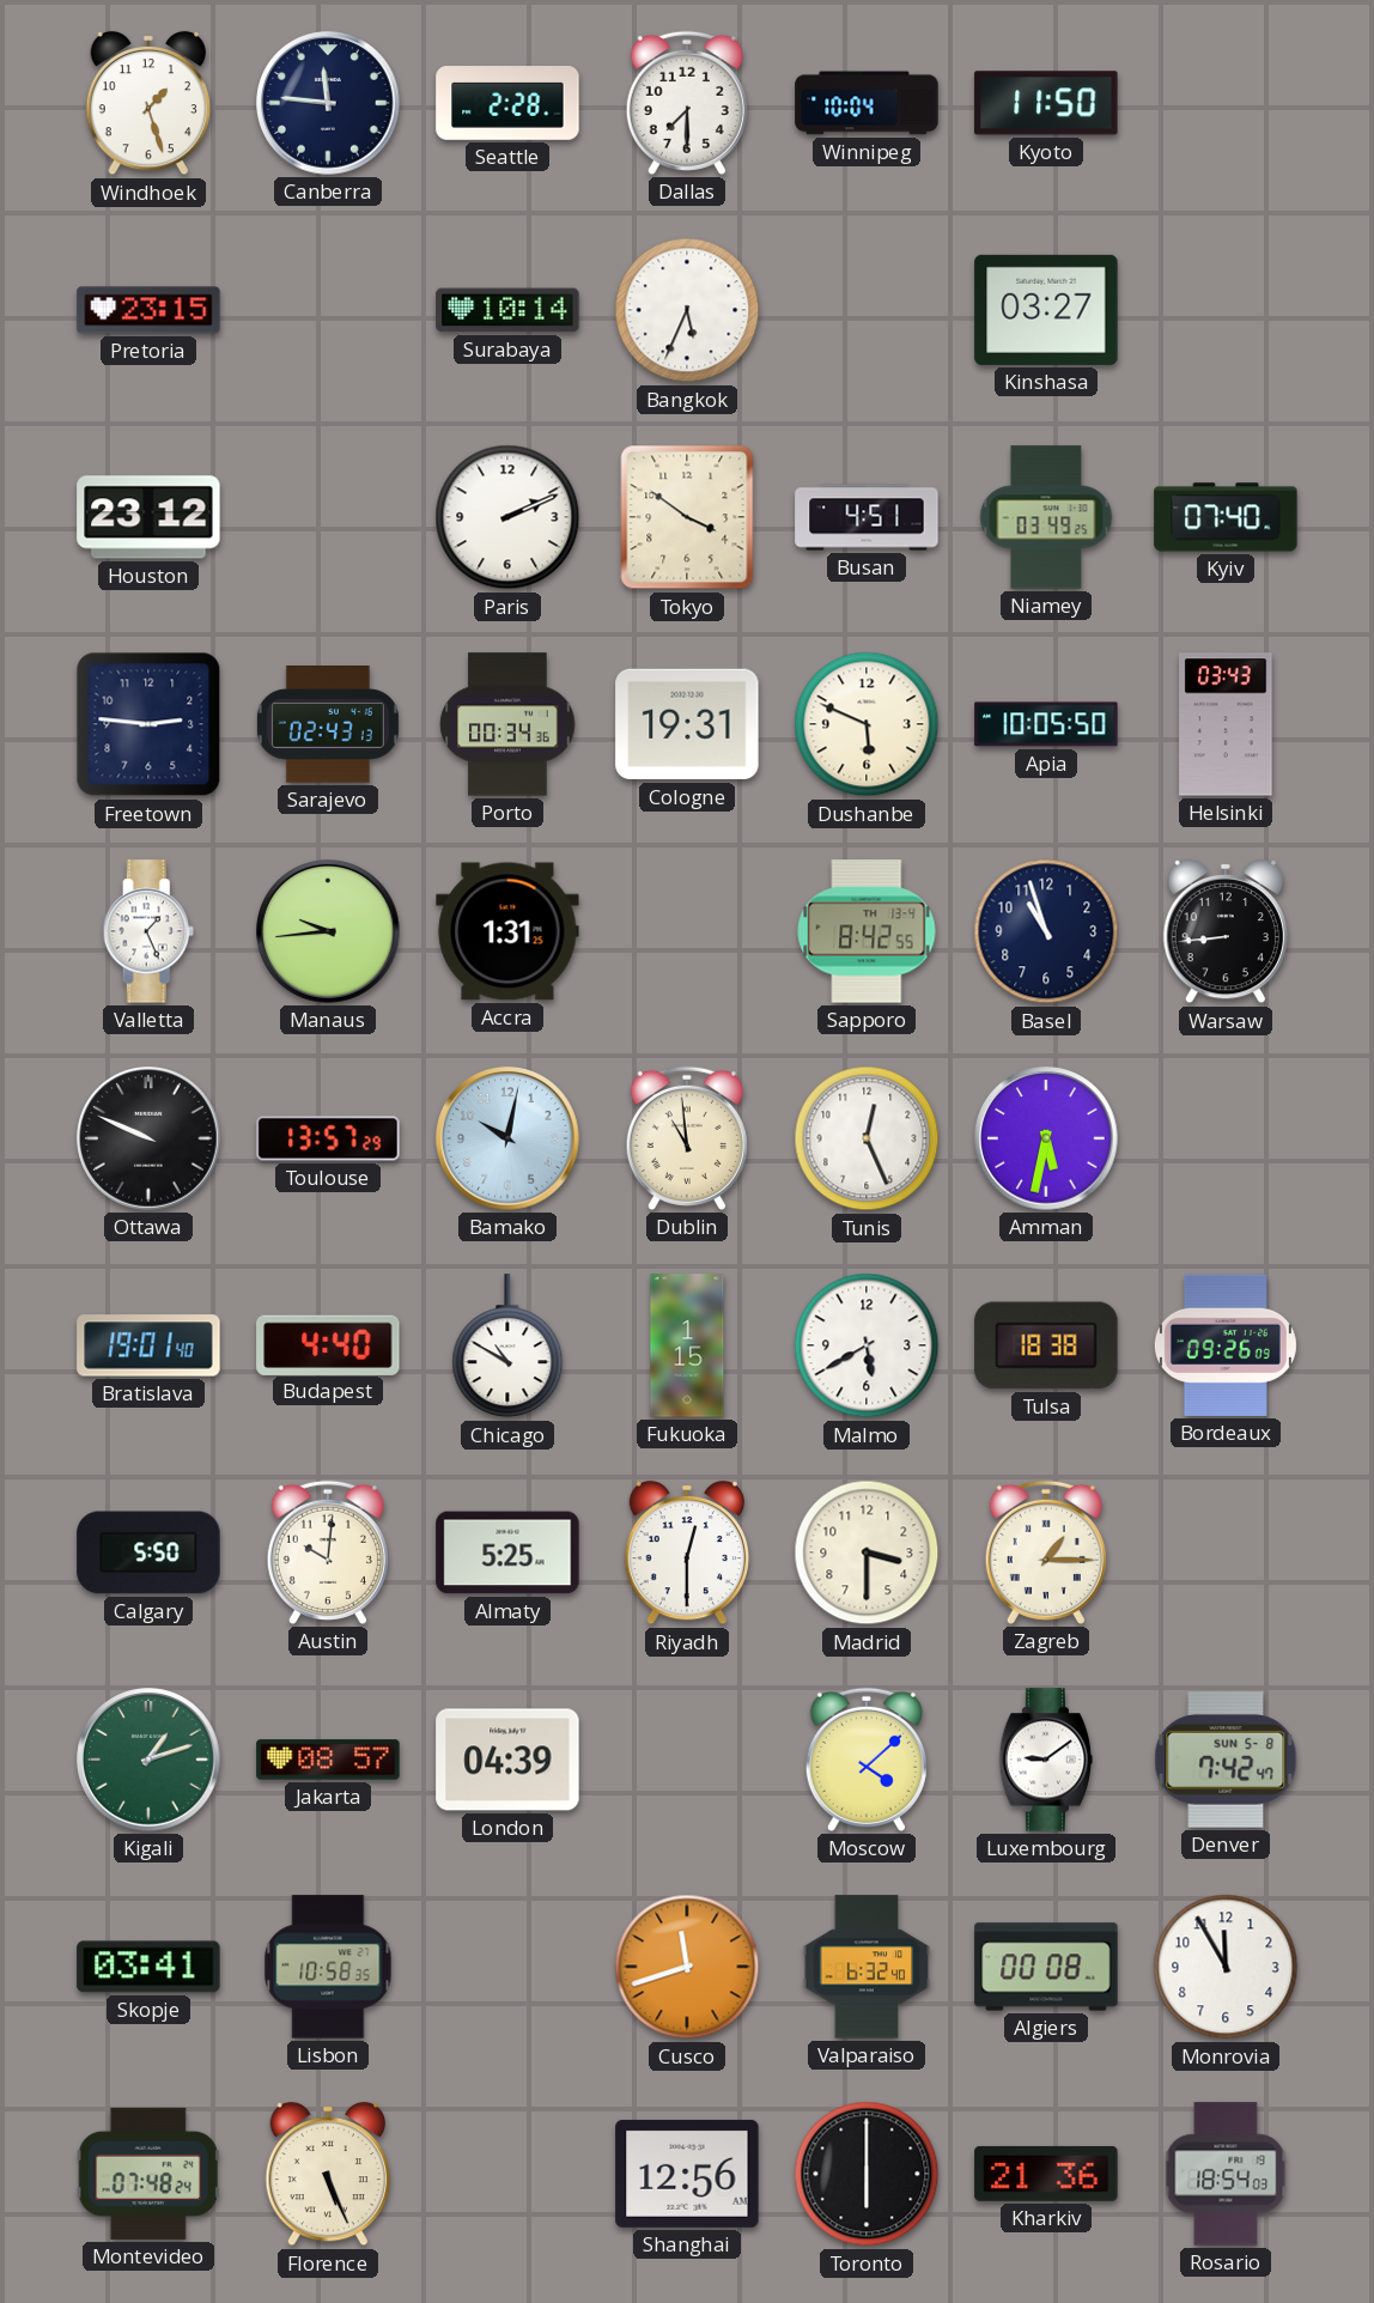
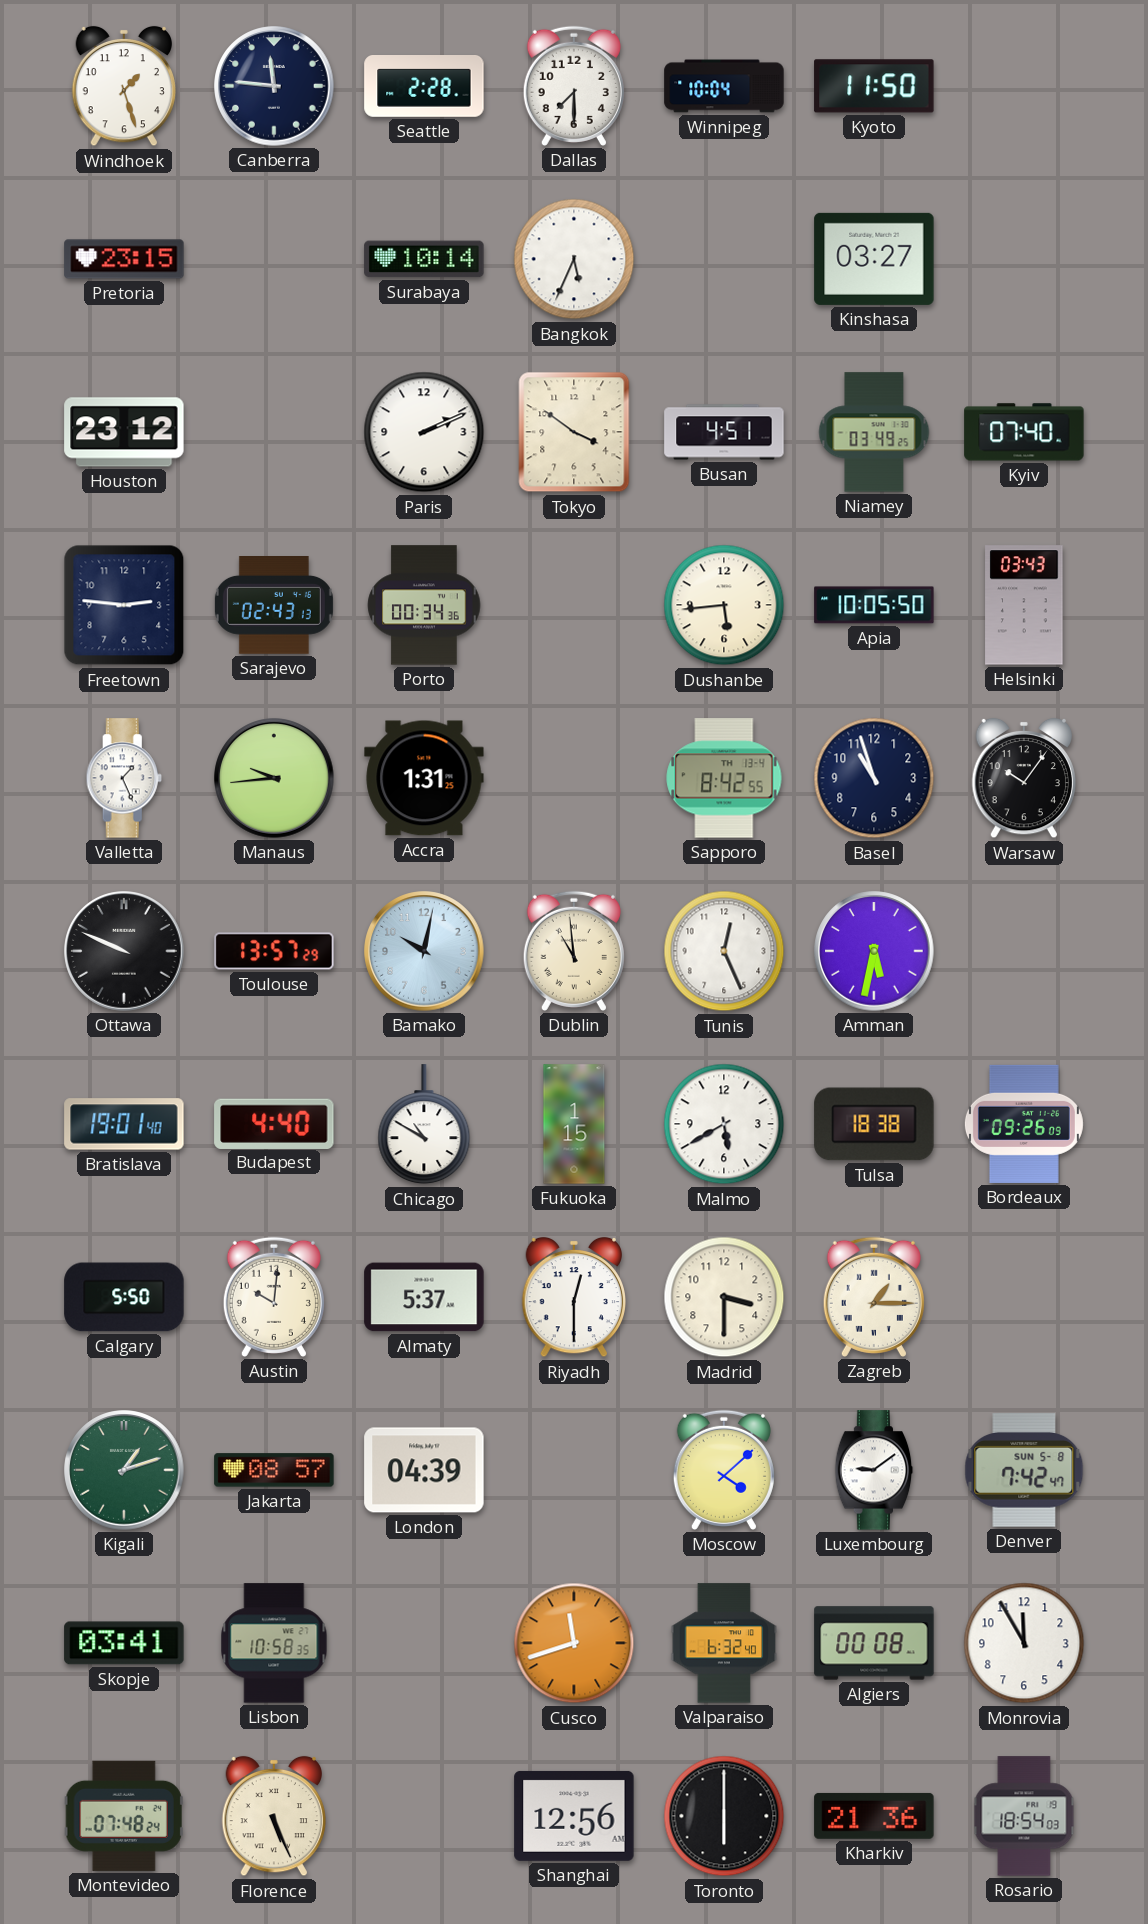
Cologne: 19:31 -> none
Dushanbe: 5:49 -> 5:44
Warsaw: 8:44 -> 10:06
Almaty: 5:25 -> 5:37
